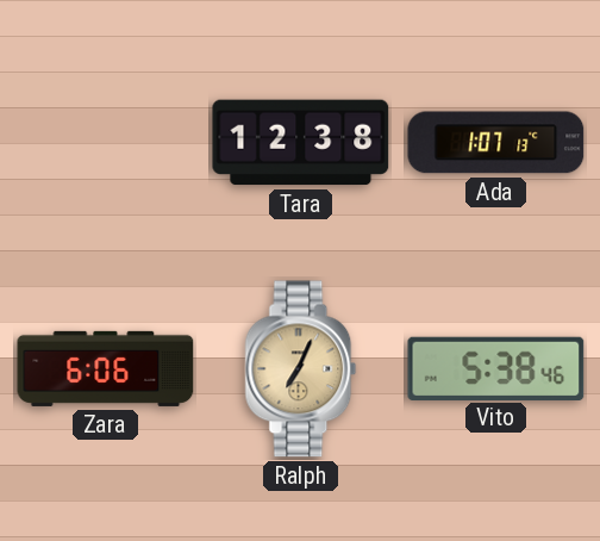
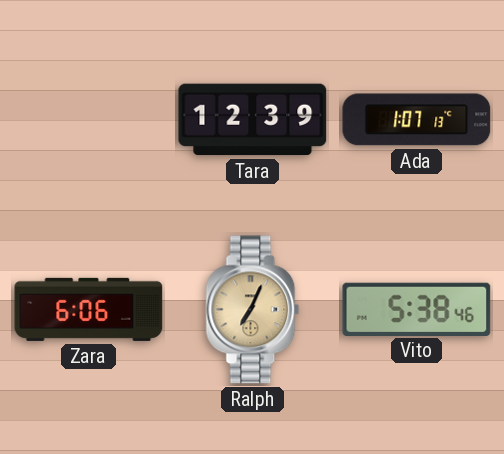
Tara: 12:38 -> 12:39
